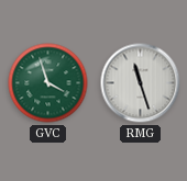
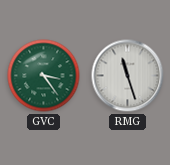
GVC: 3:57 -> 3:24
